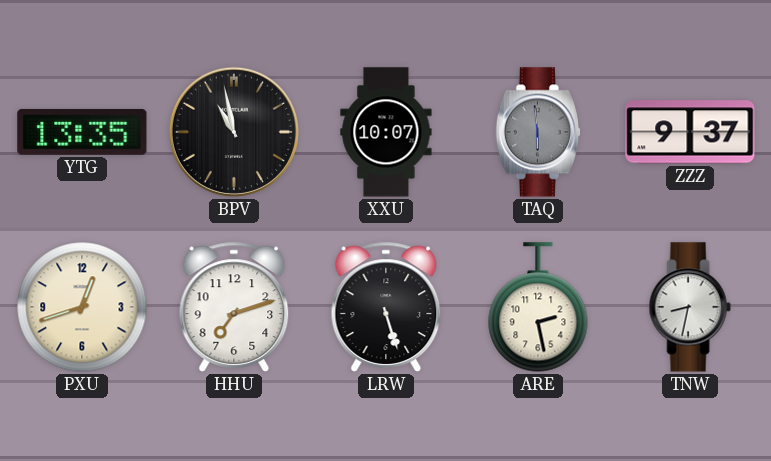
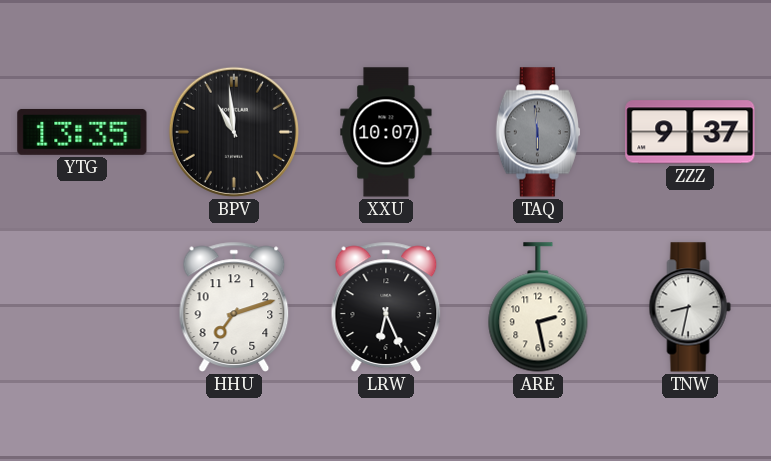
BPV: 10:58 -> 10:59
PXU: 12:42 -> none
LRW: 5:27 -> 6:26
